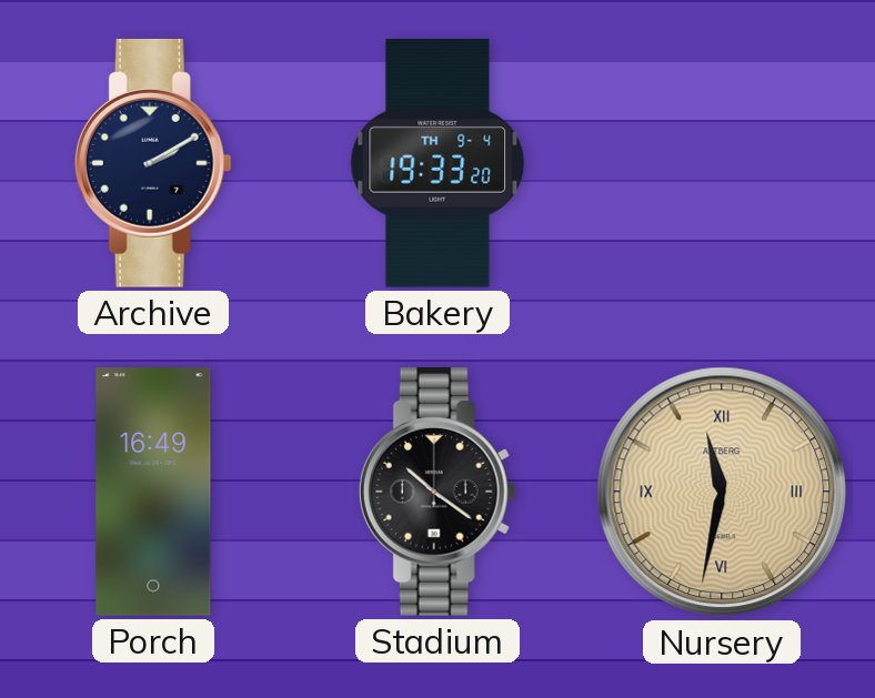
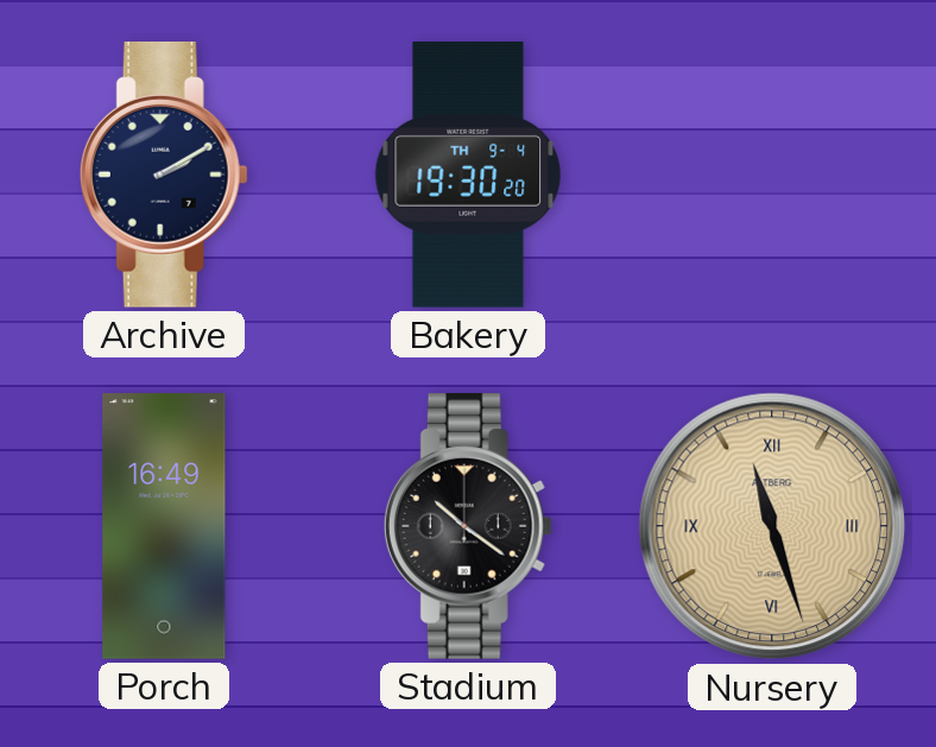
Bakery: 19:33 -> 19:30
Nursery: 11:32 -> 11:27
